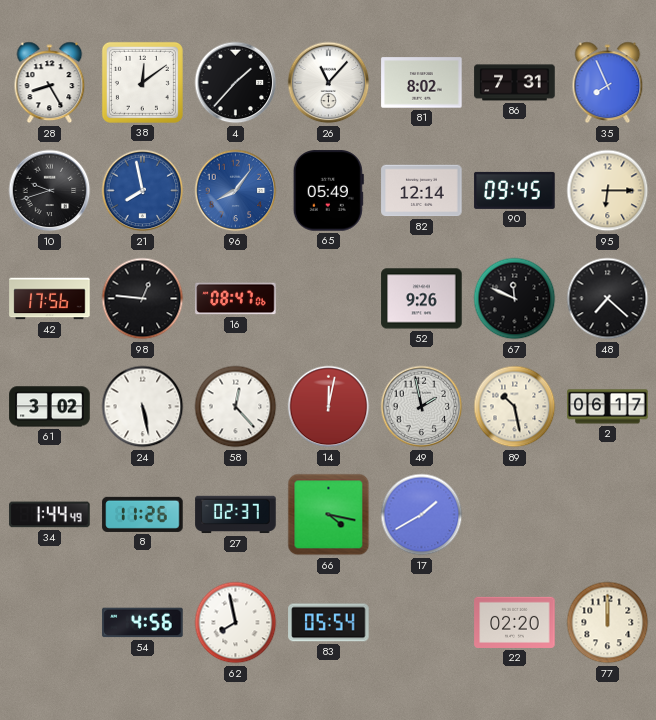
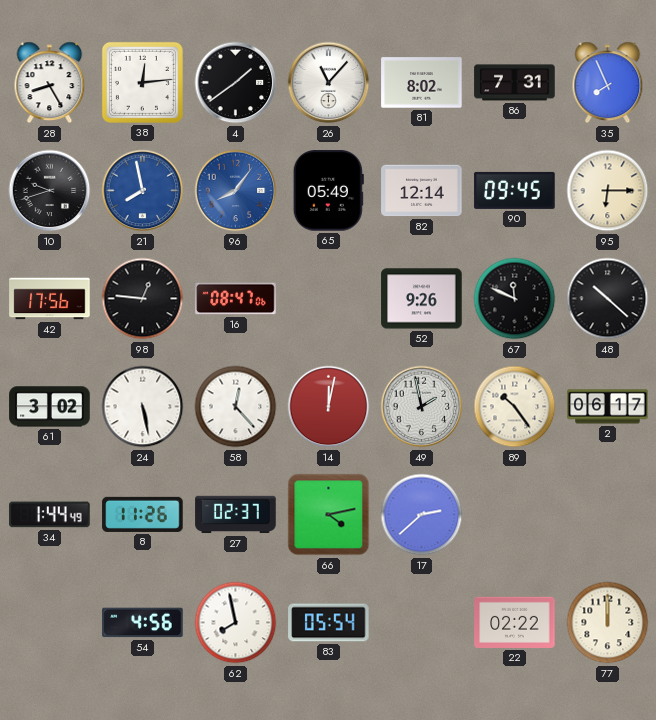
38: 12:09 -> 12:14
4: 1:37 -> 1:39
48: 7:22 -> 10:22
89: 10:28 -> 10:24
66: 4:17 -> 4:13
17: 1:40 -> 2:38
22: 02:20 -> 02:22
